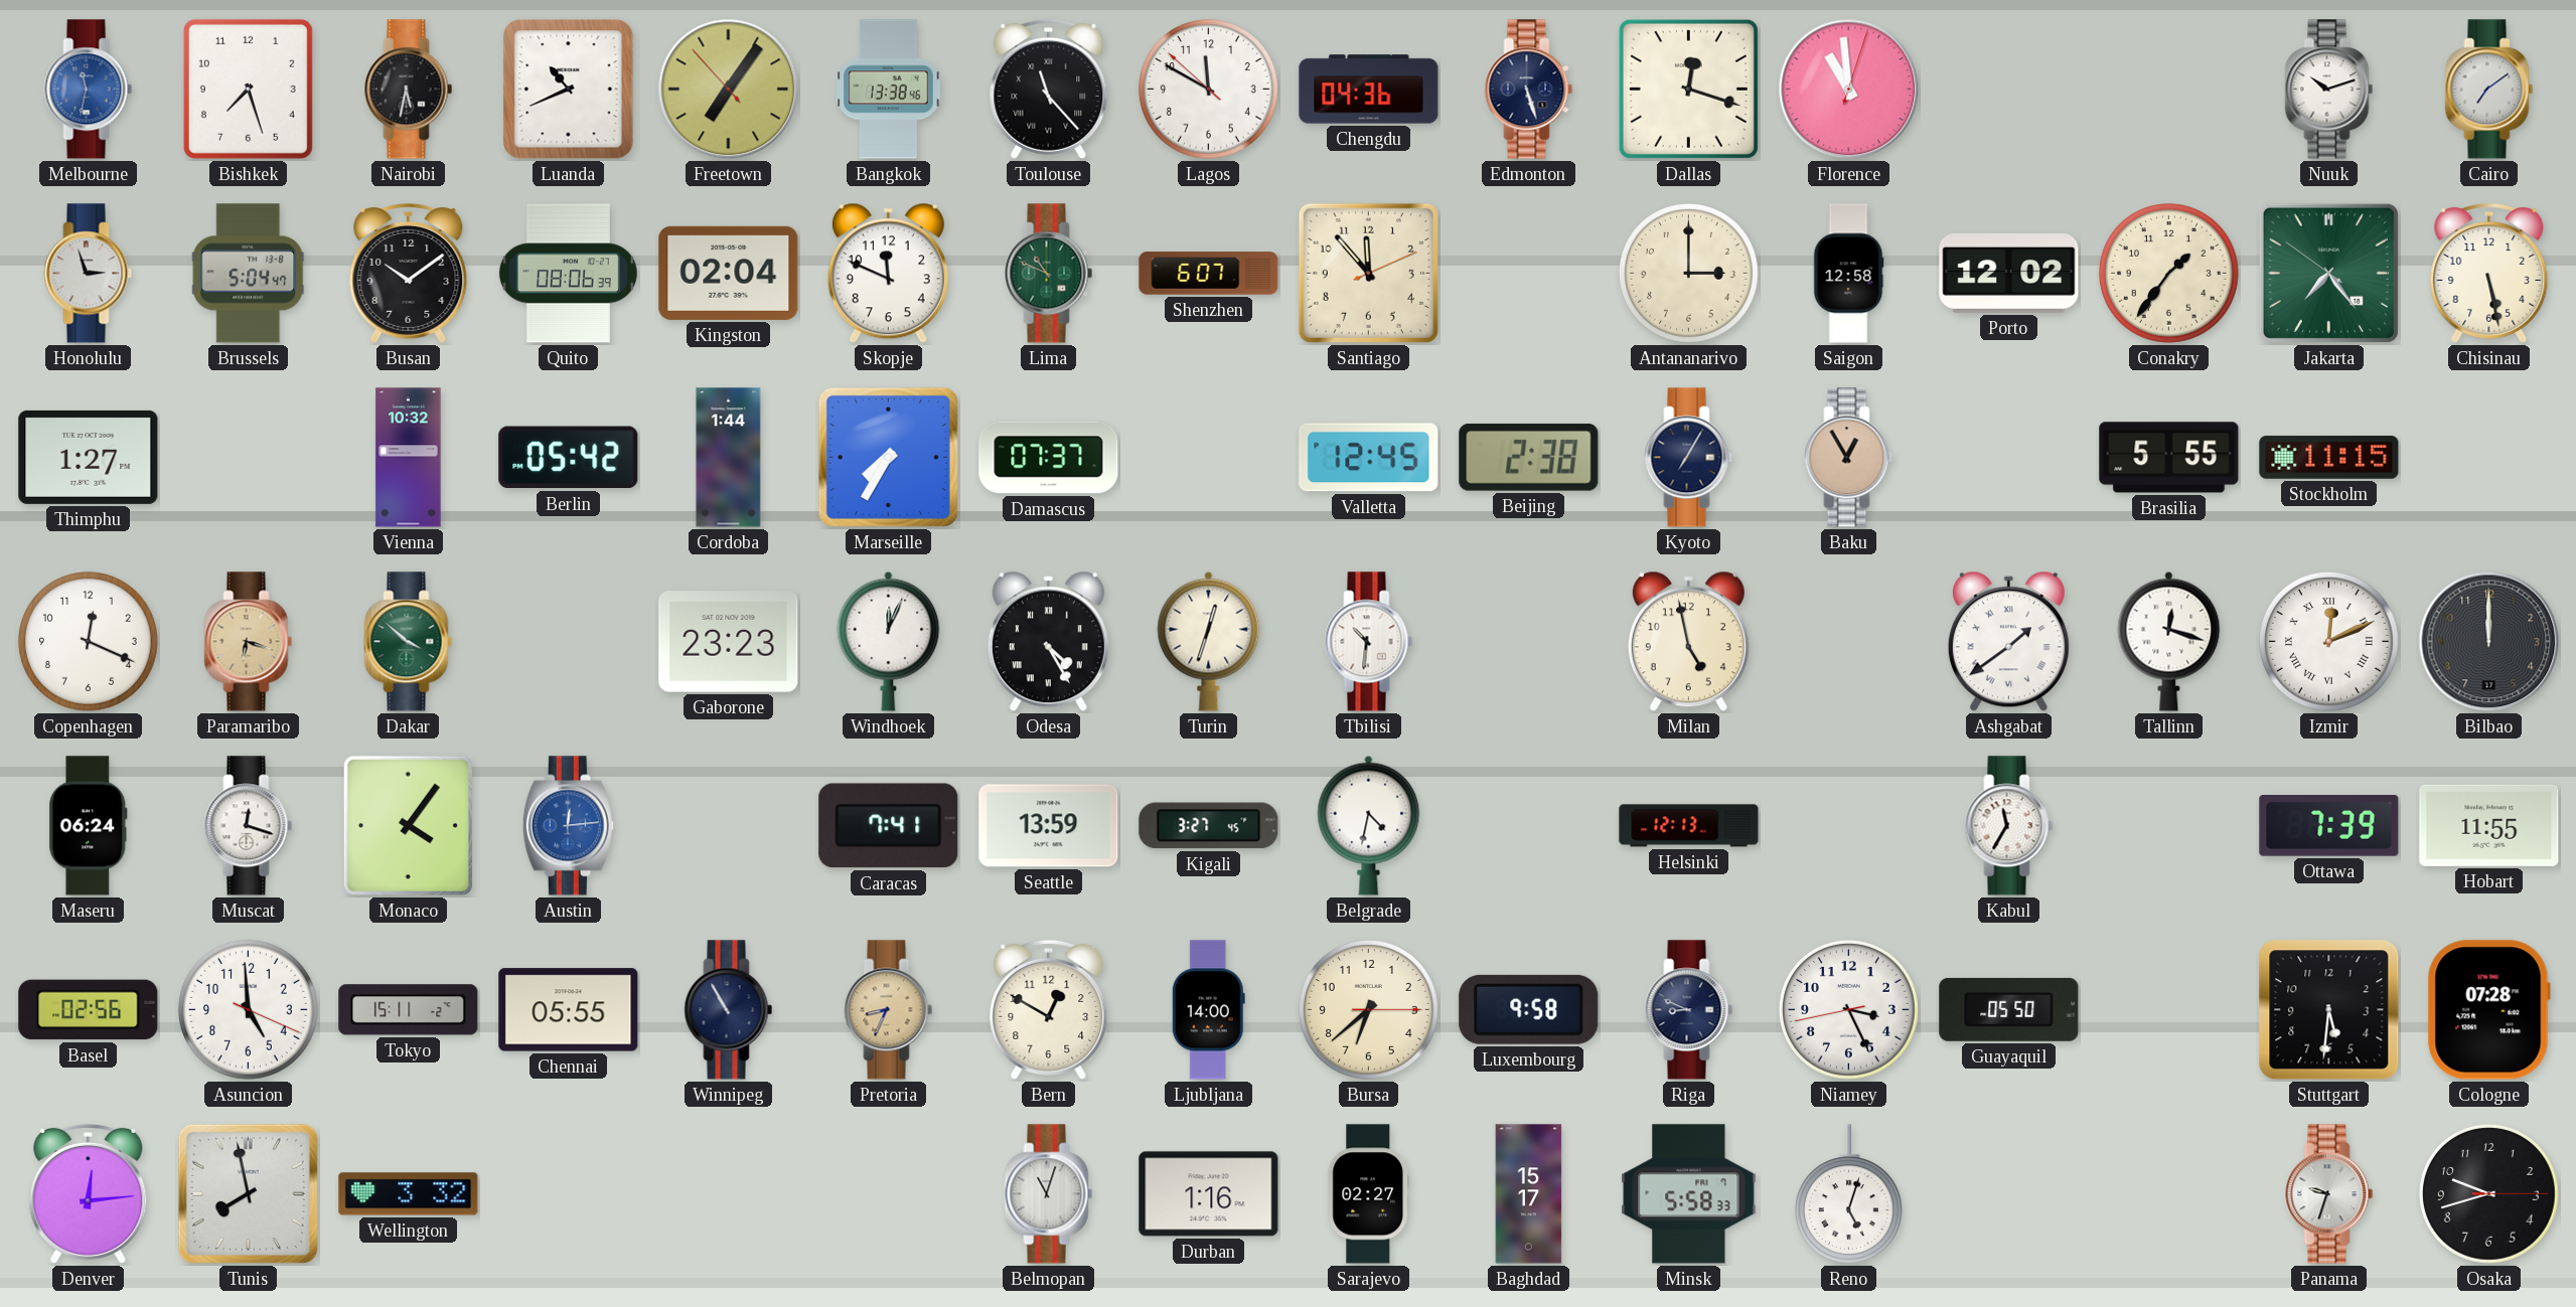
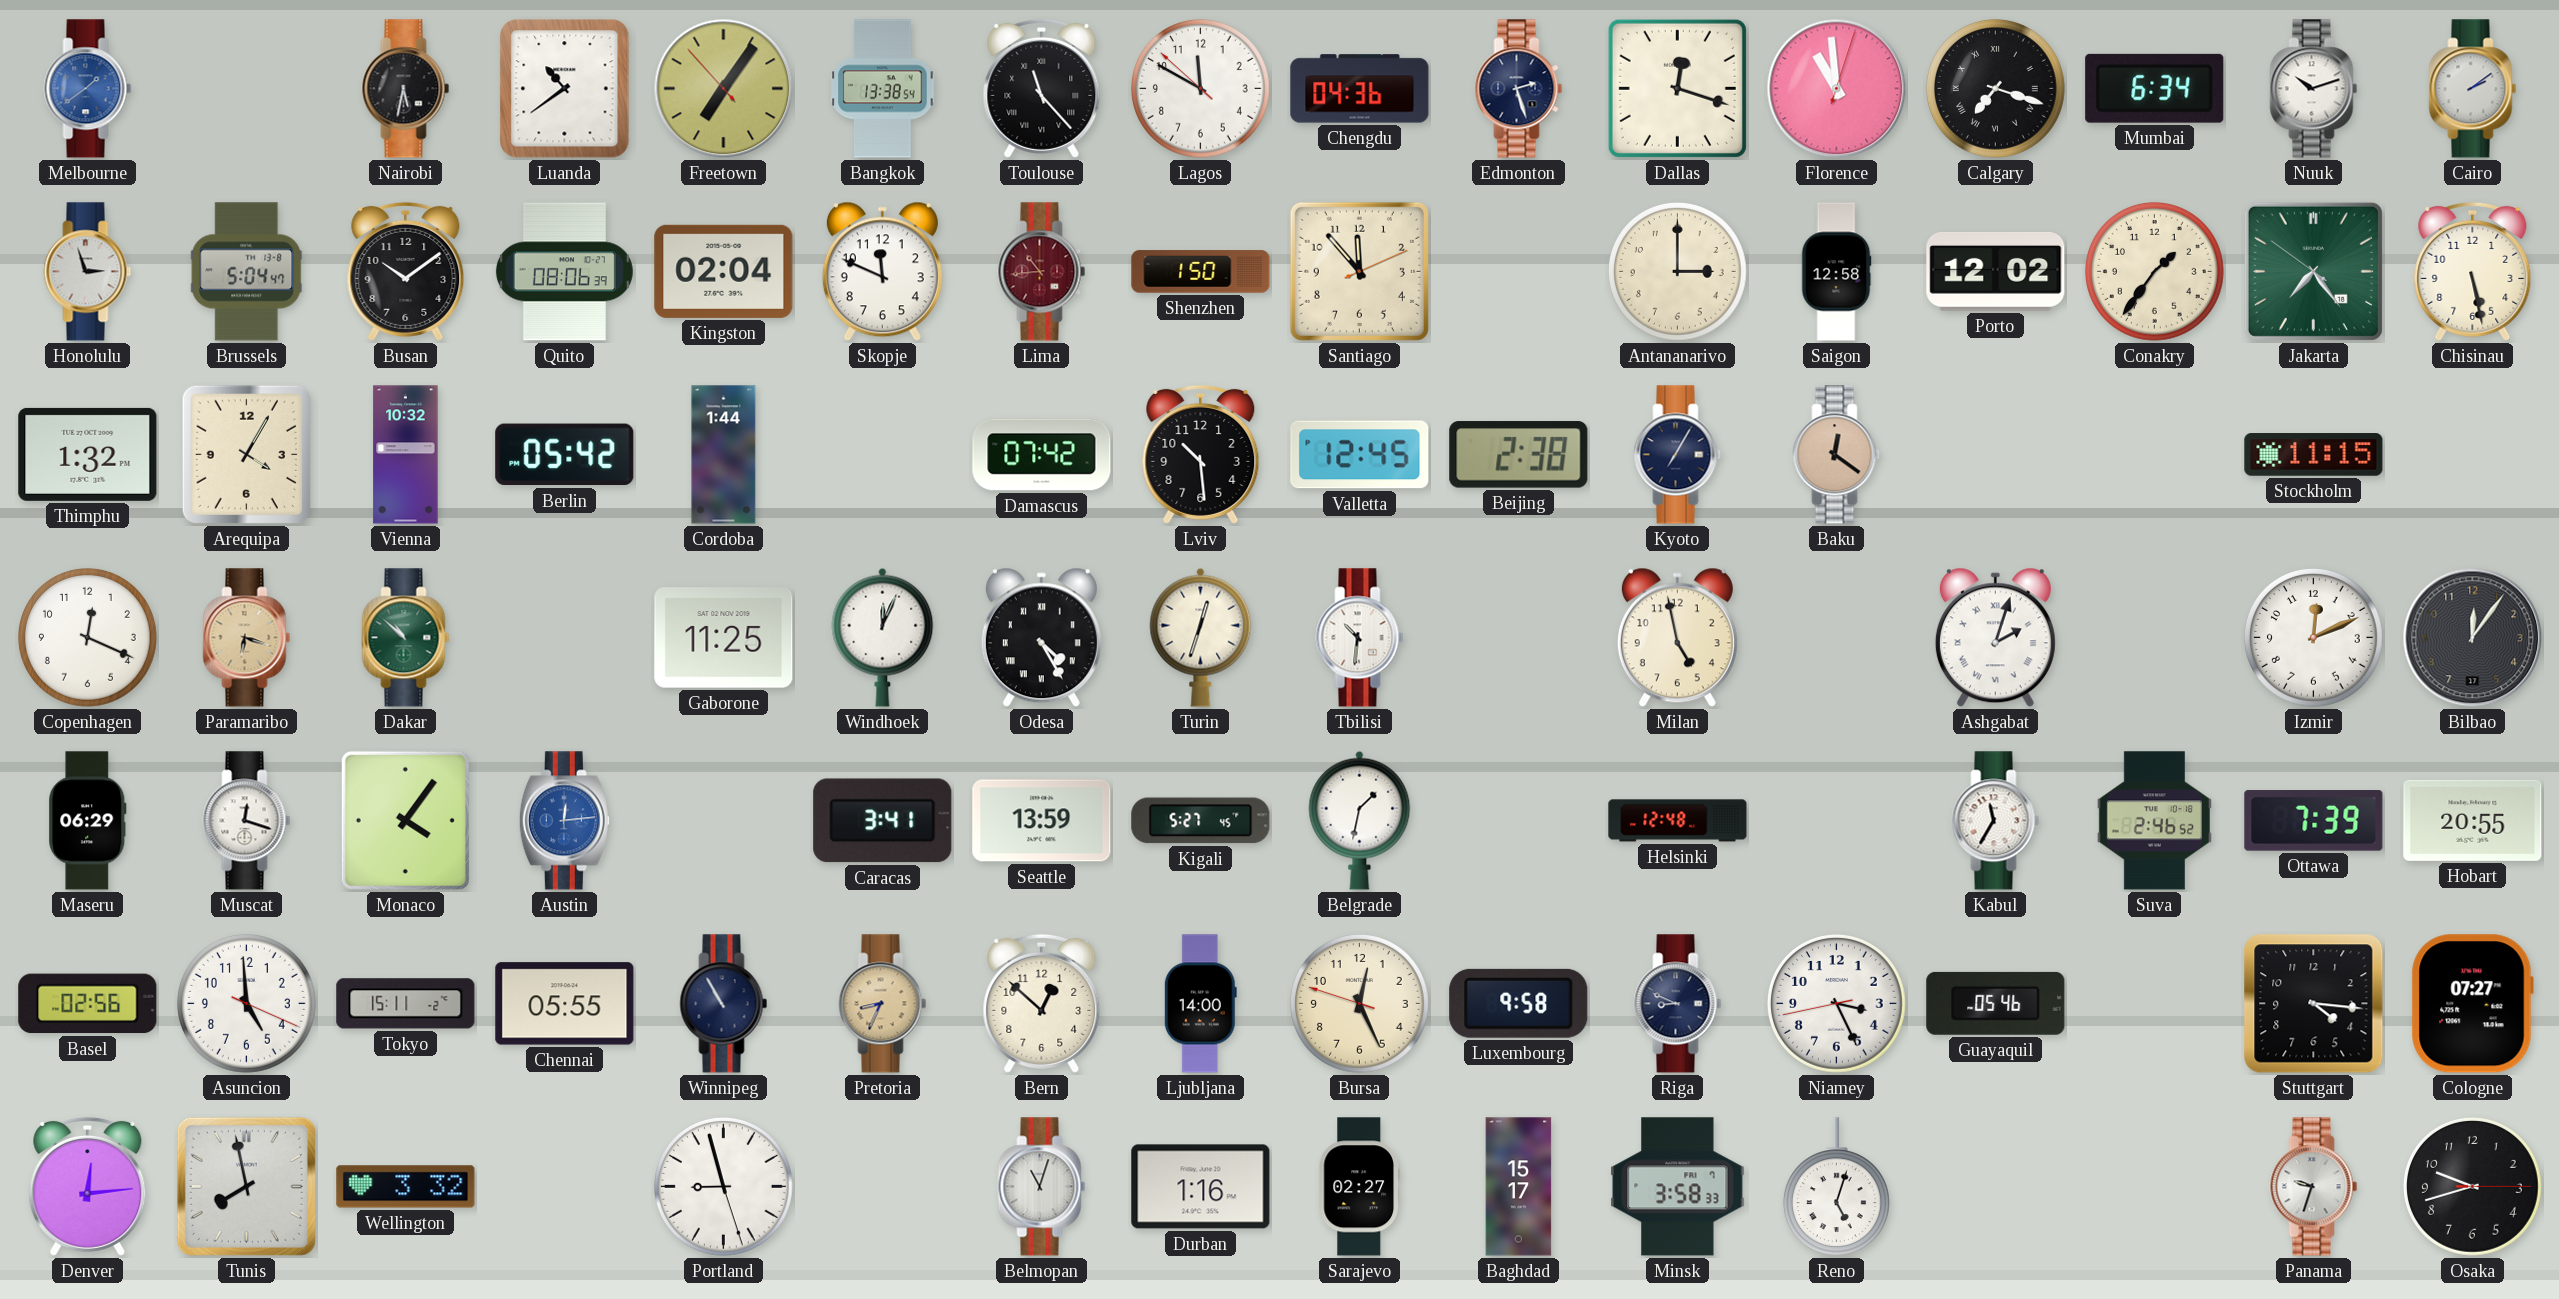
Melbourne: 11:32 -> 1:39
Bishkek: 7:27 -> none
Luanda: 10:41 -> 10:39
Bangkok: 13:38:46 -> 13:38:54
Edmonton: 5:27 -> 2:27
Calgary: none -> 7:18
Mumbai: none -> 6:34
Cairo: 7:09 -> 2:09
Lima: 10:49 -> 10:44
Lima dial: green -> burgundy
Shenzhen: 6:07 -> 1:50
Thimphu: 1:27 -> 1:32
Arequipa: none -> 4:05
Marseille: 7:35 -> none
Damascus: 07:37 -> 07:42
Lviv: none -> 10:29
Baku: 12:55 -> 12:21
Brasilia: 5:55 -> none
Dakar: 3:52 -> 10:52
Gaborone: 23:23 -> 11:25
Ashgabat: 1:39 -> 2:03
Tallinn: 12:18 -> none
Izmir numerals: Roman -> Arabic
Bilbao: 12:00 -> 12:06
Maseru: 06:24 -> 06:29
Caracas: 7:41 -> 3:41
Kigali: 3:27 -> 5:27
Belgrade: 4:32 -> 1:32
Helsinki: 12:13 -> 12:48
Suva: none -> 2:46
Hobart: 11:55 -> 20:55
Bern: 12:50 -> 12:52
Bursa: 6:38 -> 12:25
Guayaquil: 05:50 -> 05:46
Stuttgart: 5:31 -> 4:16
Cologne: 07:28 -> 07:27
Portland: none -> 8:57
Minsk: 5:58 -> 3:58
